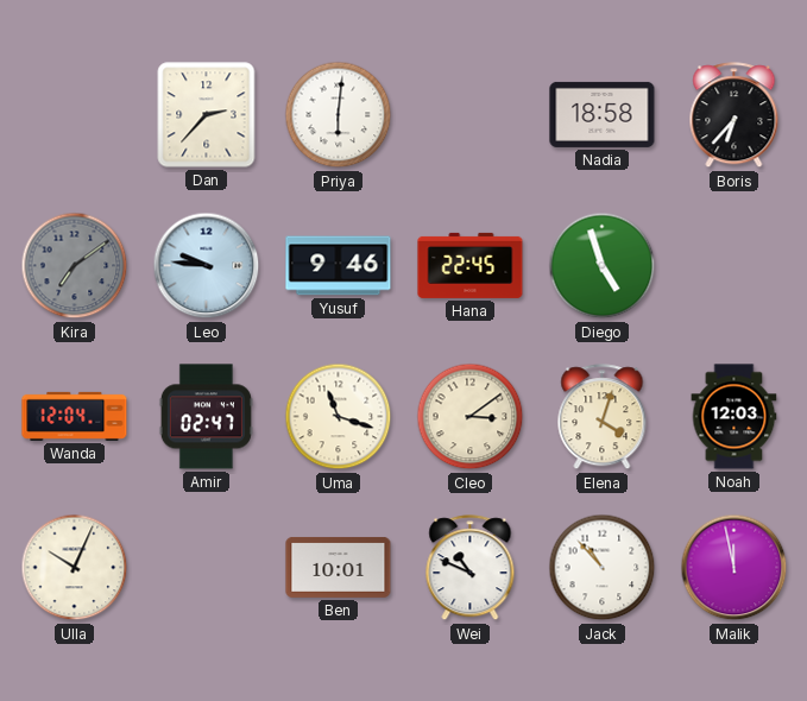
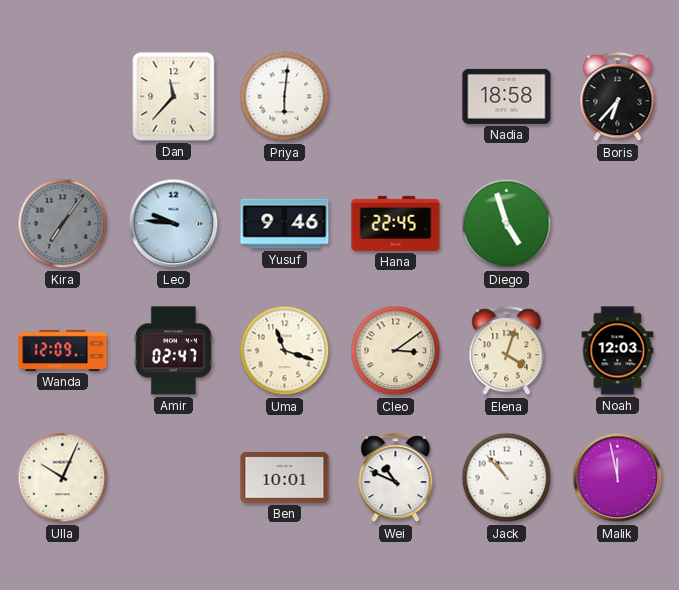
Dan: 2:37 -> 11:37
Kira: 7:09 -> 7:06
Wanda: 12:04 -> 12:09
